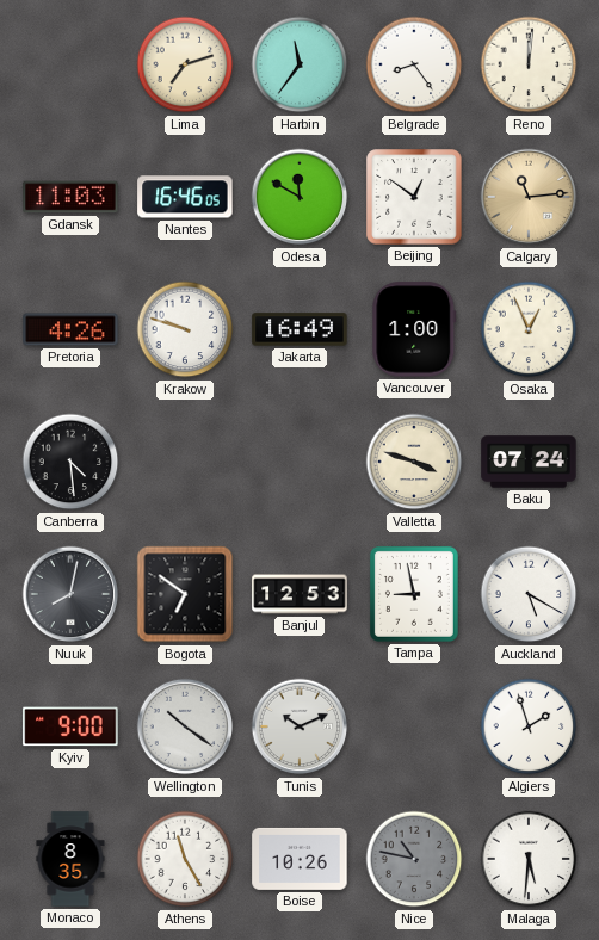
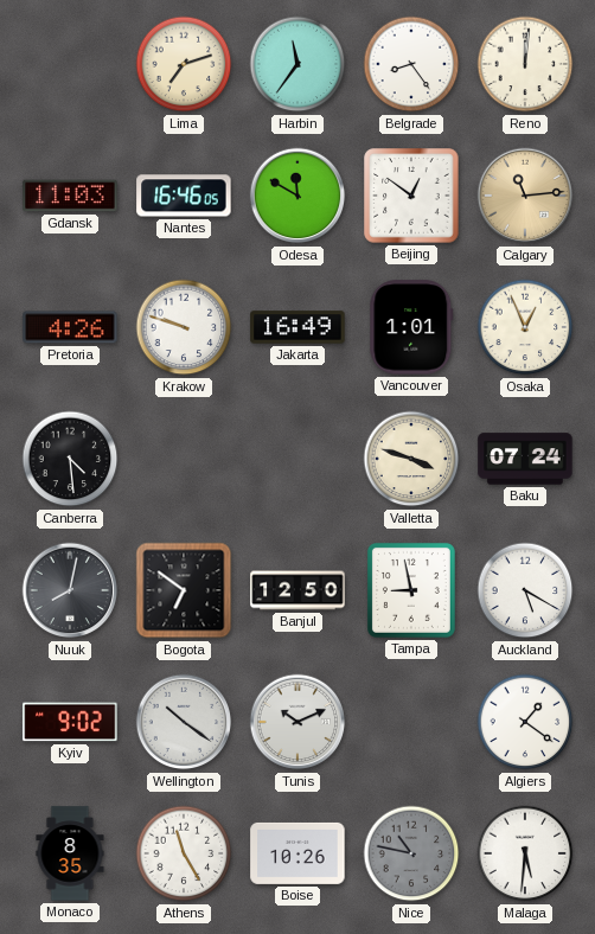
Vancouver: 1:00 -> 1:01
Banjul: 12:53 -> 12:50
Kyiv: 9:00 -> 9:02
Algiers: 1:57 -> 1:21
